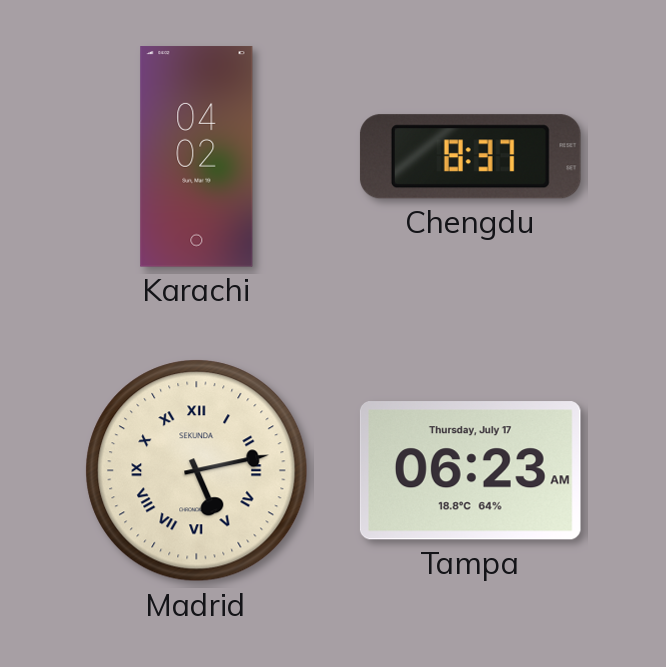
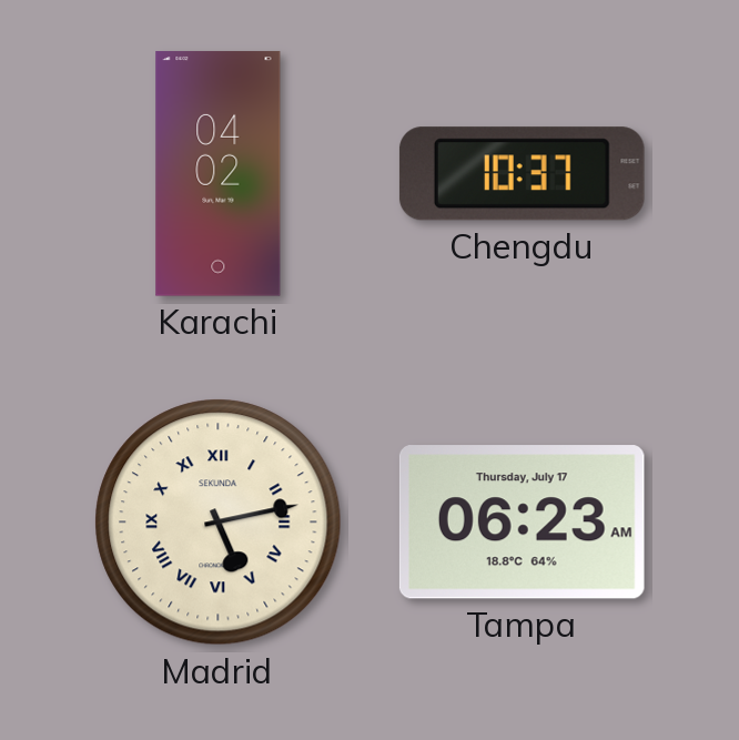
Chengdu: 8:37 -> 10:37
